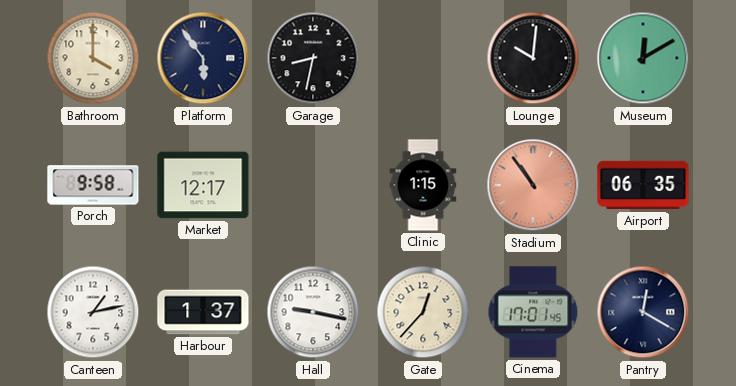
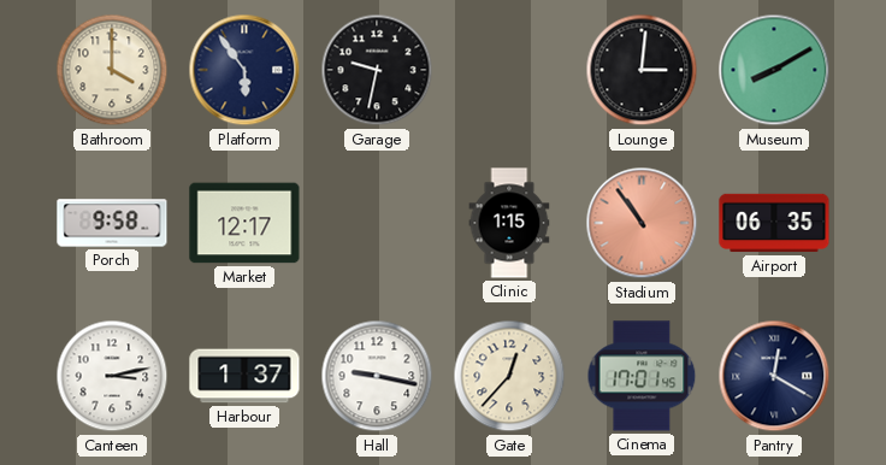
Garage: 8:32 -> 9:32
Lounge: 10:01 -> 3:01
Museum: 12:10 -> 8:10
Canteen: 1:13 -> 3:13
